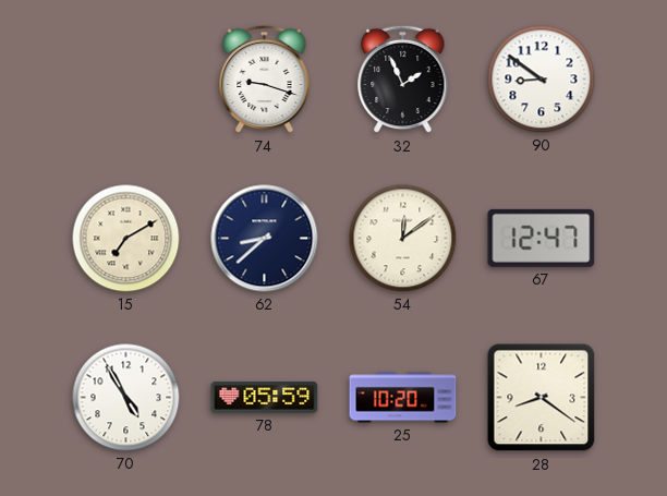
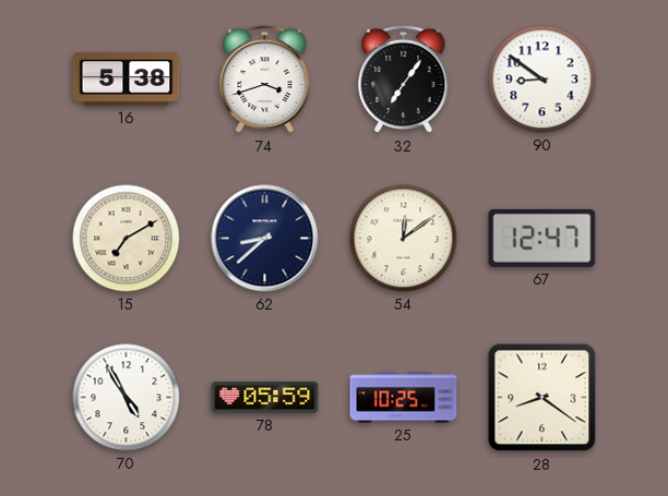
16: none -> 5:38
74: 9:18 -> 3:42
32: 1:56 -> 7:06
25: 10:20 -> 10:25
